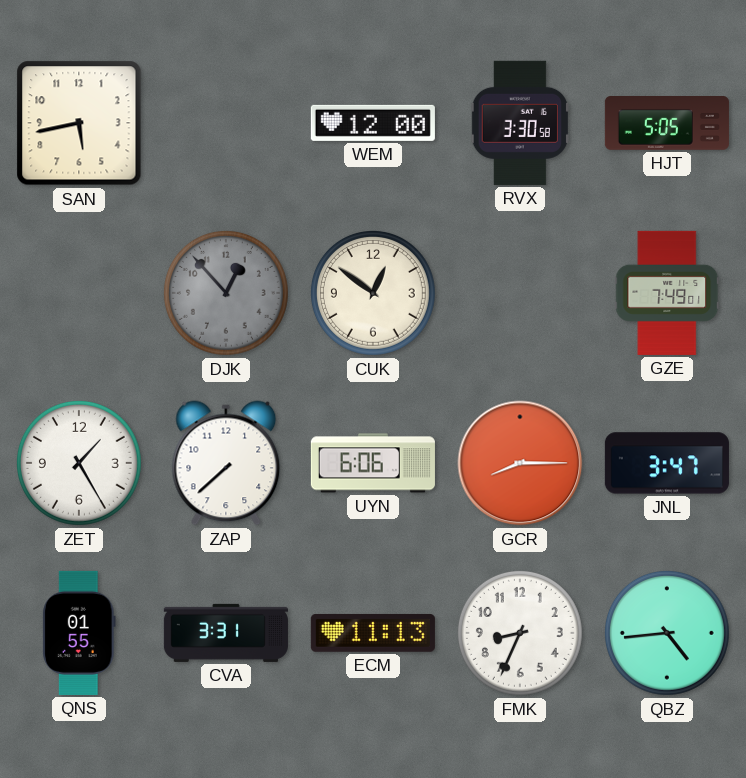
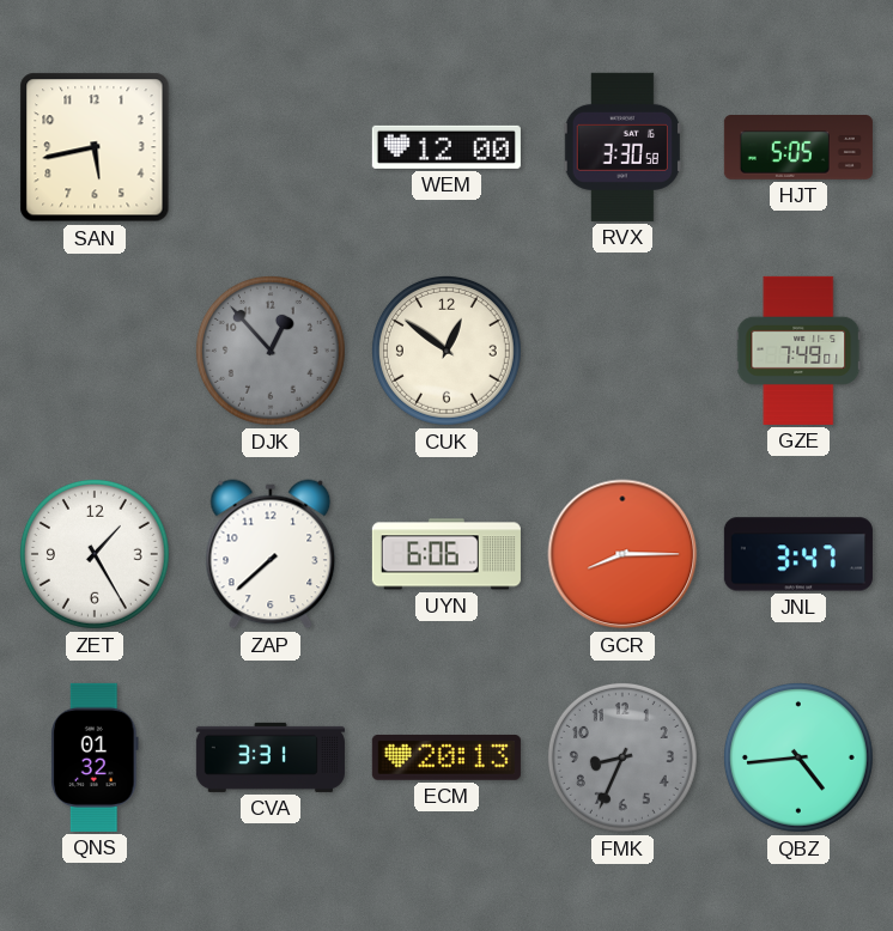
QNS: 01:55 -> 01:32
ECM: 11:13 -> 20:13
FMK dial: white -> grey
